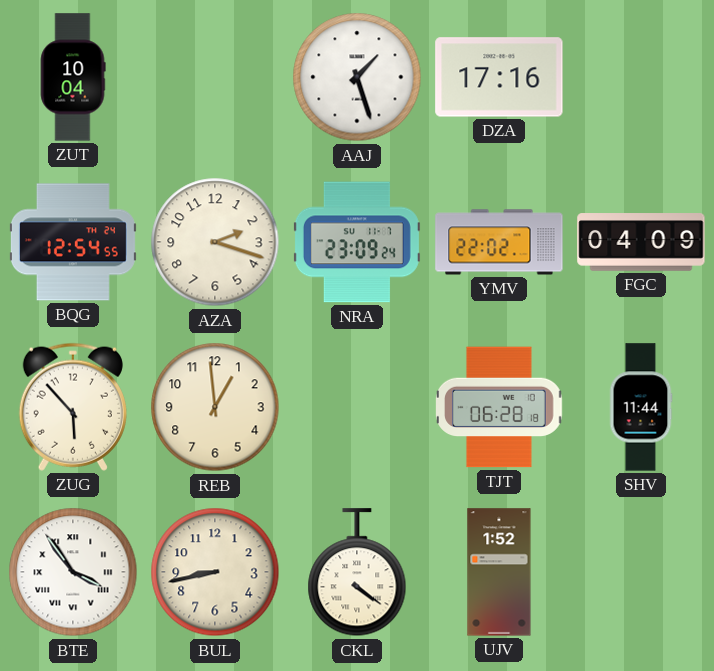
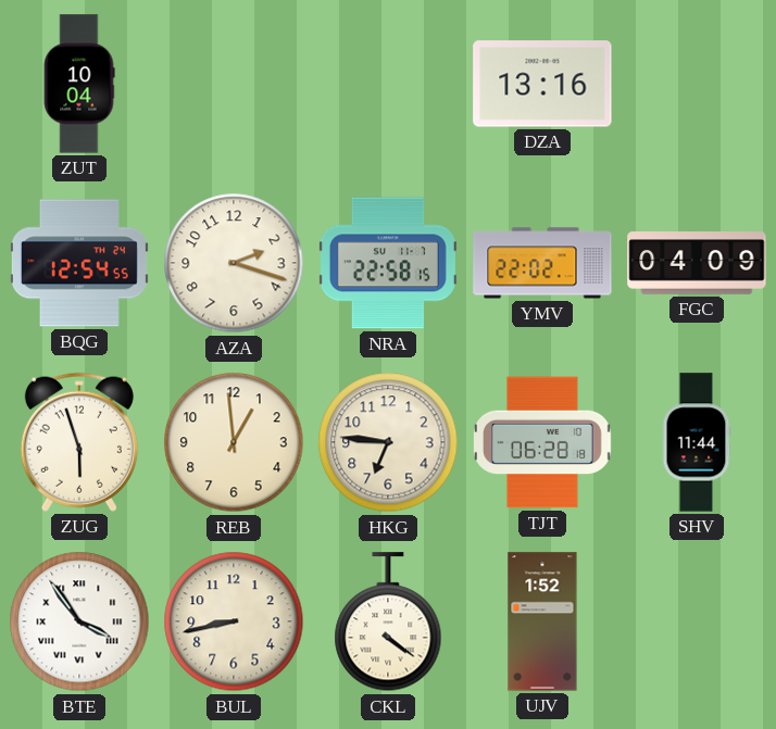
AAJ: 1:27 -> none
DZA: 17:16 -> 13:16
NRA: 23:09 -> 22:58
ZUG: 5:53 -> 5:57
HKG: none -> 6:46
